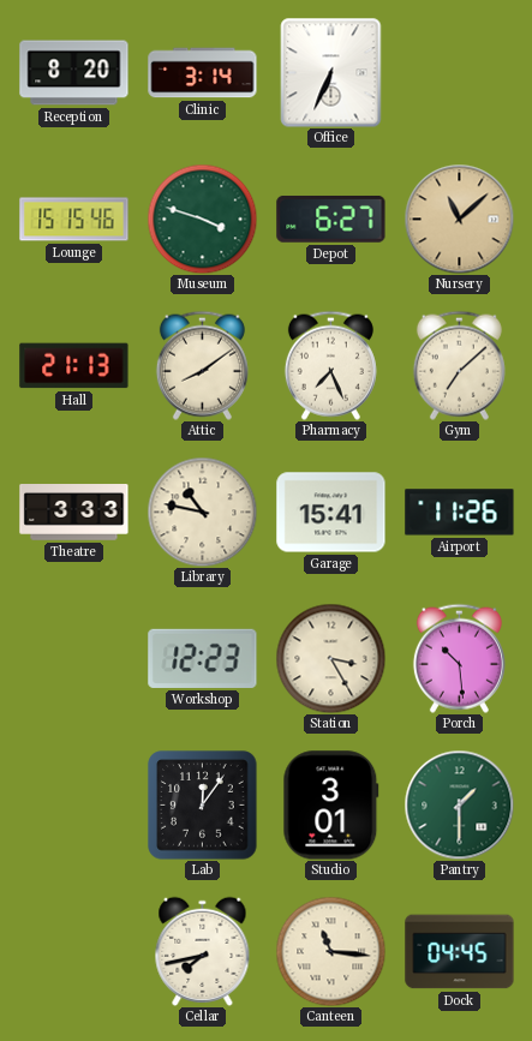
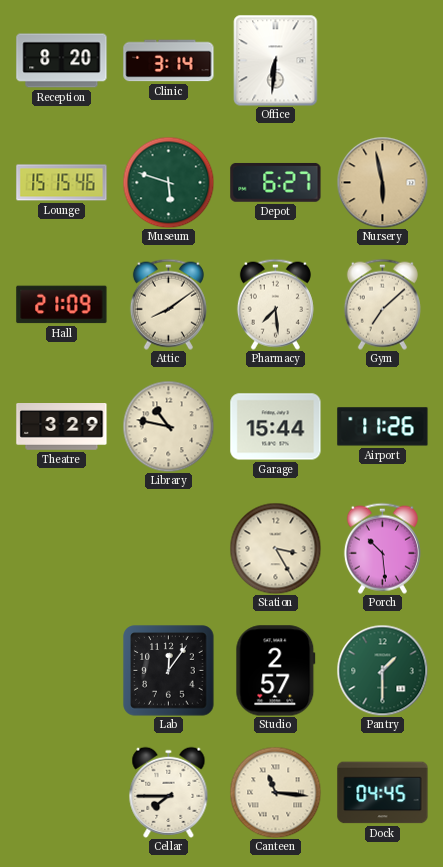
Office: 6:34 -> 6:31
Museum: 3:48 -> 5:48
Nursery: 11:08 -> 5:58
Hall: 21:13 -> 21:09
Pharmacy: 7:26 -> 7:29
Theatre: 3:33 -> 3:29
Garage: 15:41 -> 15:44
Workshop: 12:23 -> none
Studio: 3:01 -> 2:57
Cellar: 7:43 -> 7:45
